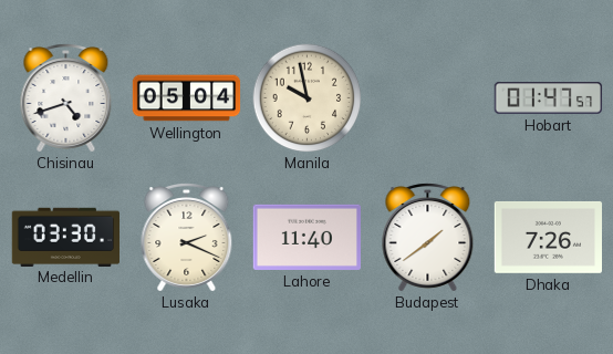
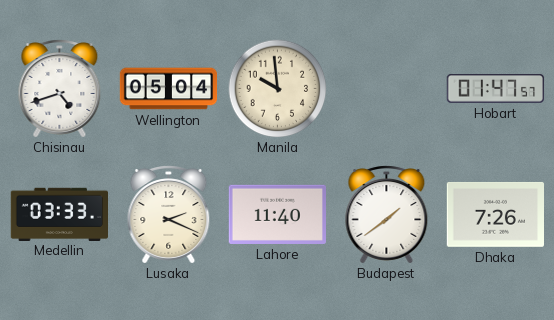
Manila: 9:58 -> 9:59
Medellin: 03:30 -> 03:33
